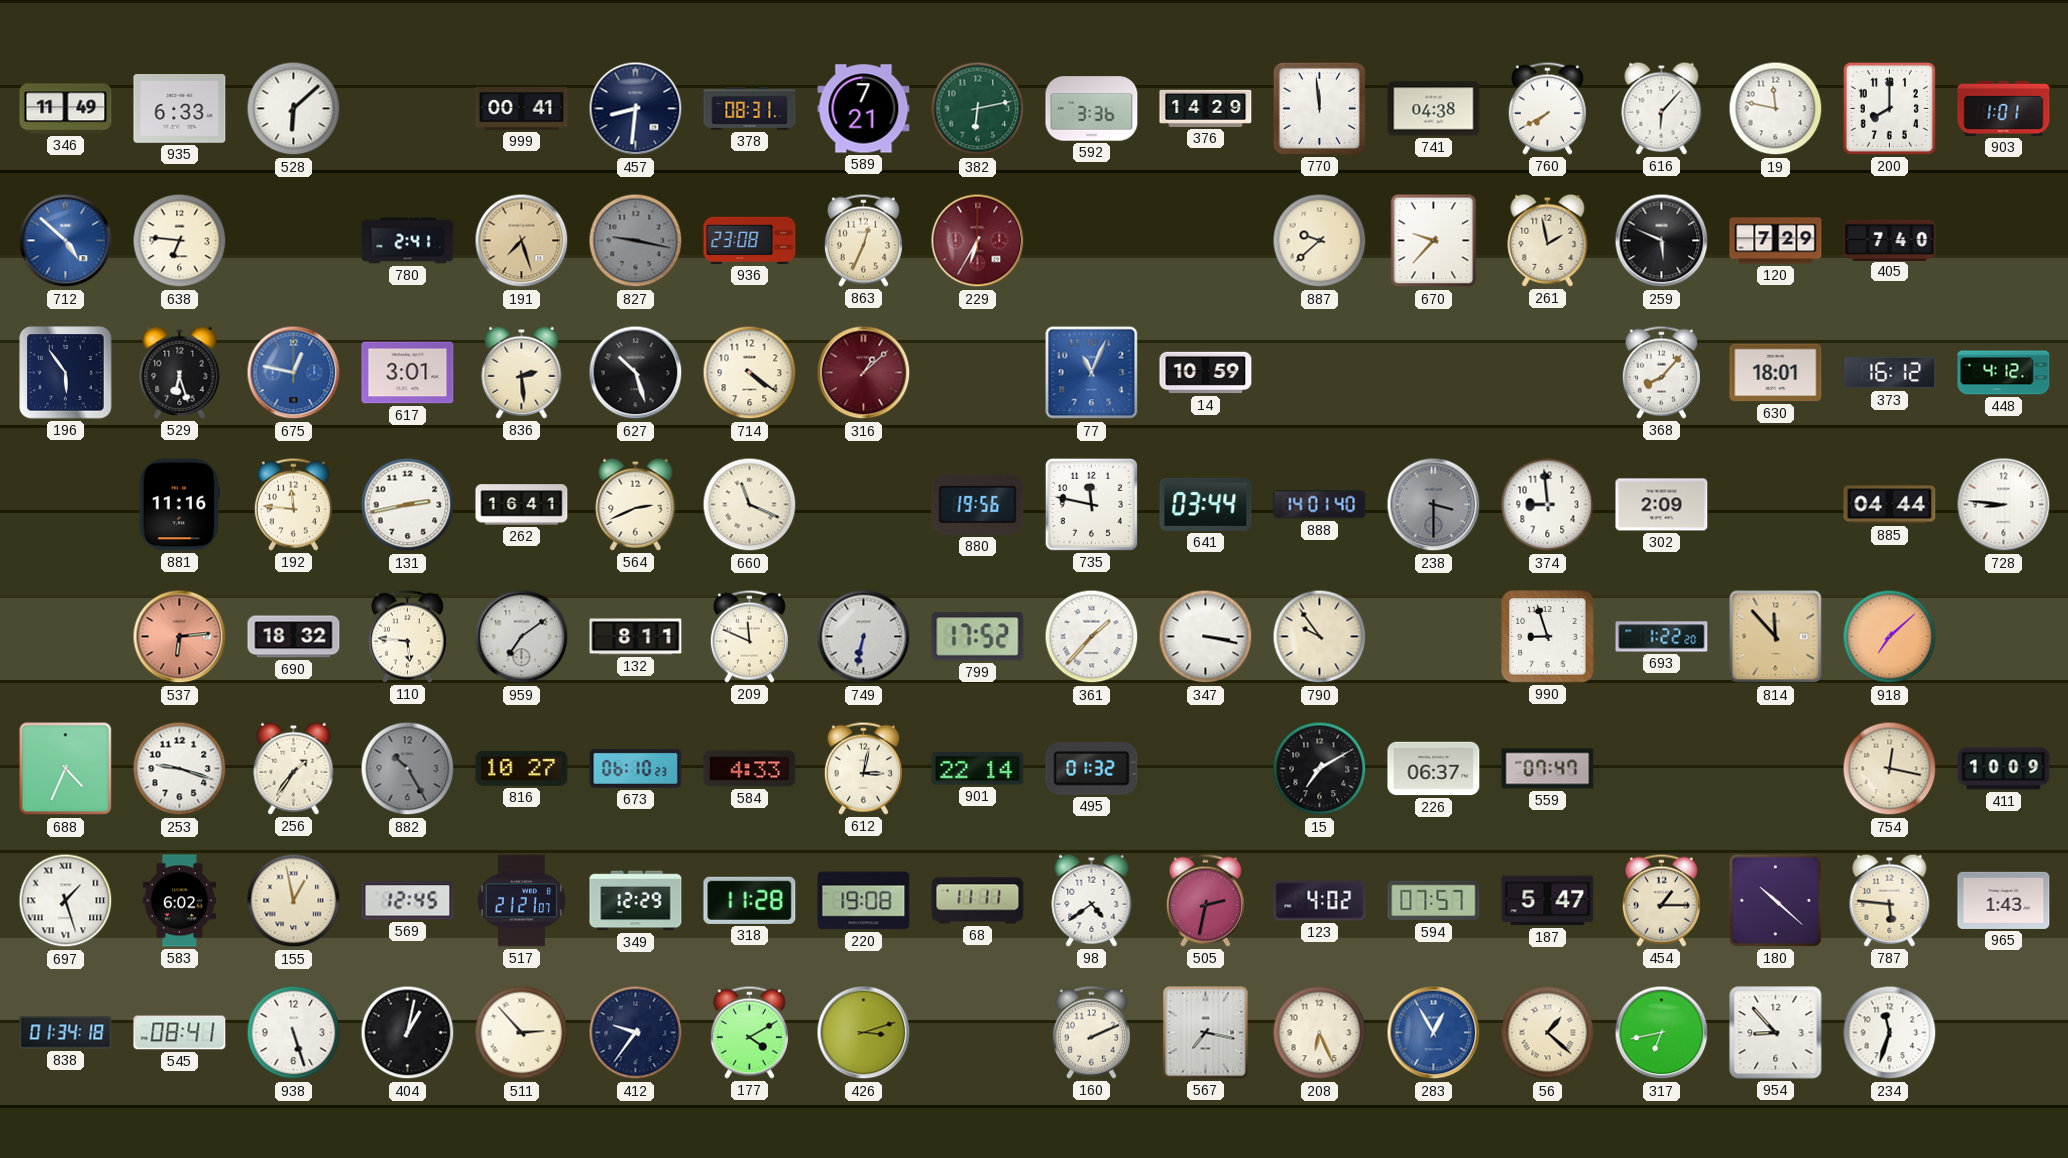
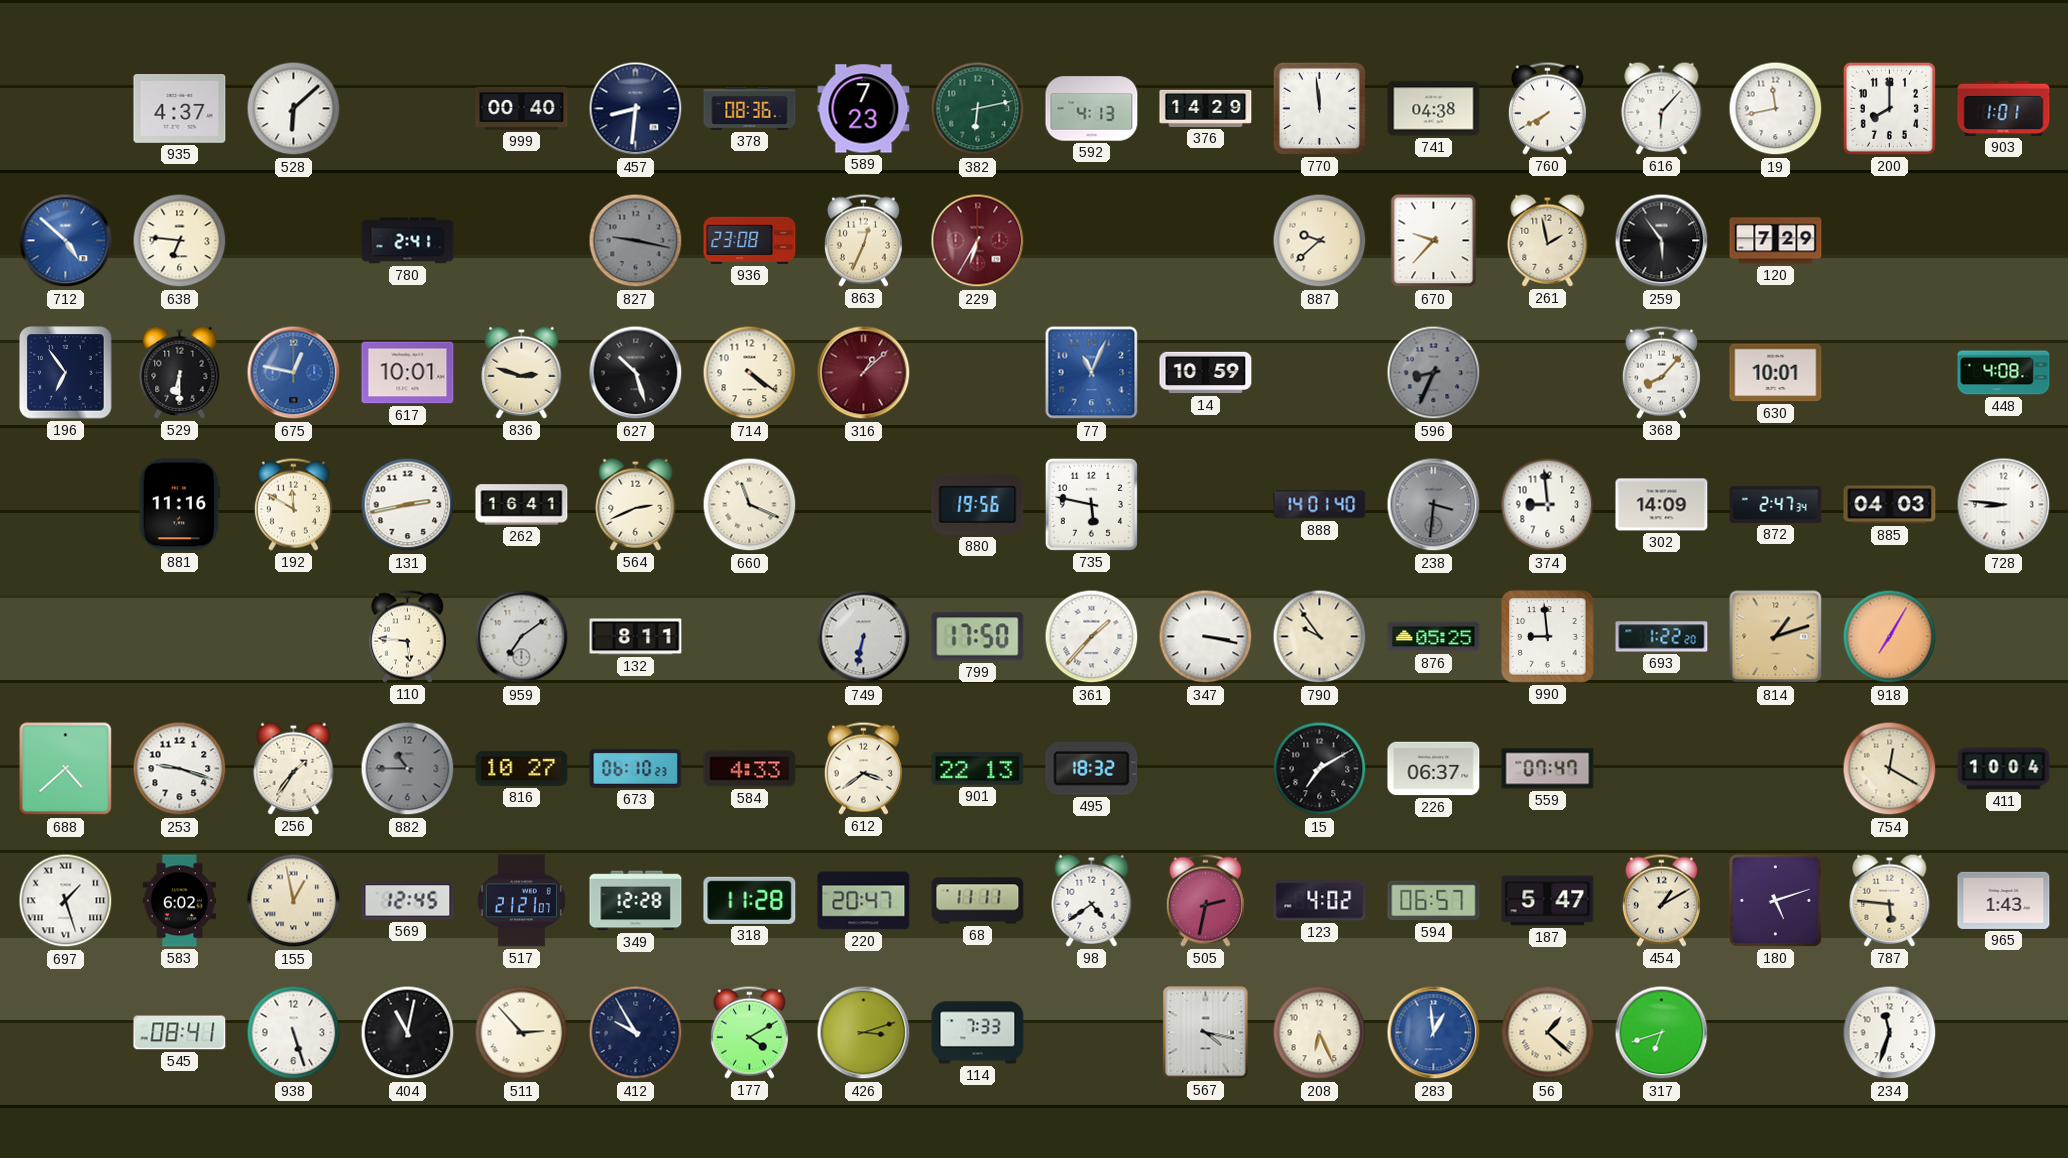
346: 11:49 -> none
935: 6:33 -> 4:37
999: 00:41 -> 00:40
378: 08:31 -> 08:36
589: 7:21 -> 7:23
592: 3:36 -> 4:13
19: 11:47 -> 11:43
191: 7:27 -> none
259: 5:49 -> 5:54
405: 7:40 -> none
196: 5:54 -> 6:54
529: 6:27 -> 6:30
617: 3:01 -> 10:01
836: 2:29 -> 2:48
596: none -> 8:34
630: 18:01 -> 10:01
373: 16:12 -> none
448: 4:12 -> 4:08
192: 11:46 -> 11:50
735: 11:47 -> 5:47
641: 03:44 -> none
238: 3:30 -> 3:31
302: 2:09 -> 14:09
872: none -> 2:47
885: 04:44 -> 04:03
537: 6:14 -> none
690: 18:32 -> none
209: 11:49 -> none
799: 17:52 -> 17:50
876: none -> 05:25
990: 8:57 -> 8:59
814: 11:53 -> 1:12
918: 7:08 -> 7:05
688: 4:34 -> 4:38
882: 10:25 -> 10:45
612: 3:02 -> 3:39
901: 22:14 -> 22:13
495: 01:32 -> 18:32
754: 12:17 -> 12:20
411: 10:09 -> 10:04
349: 12:29 -> 12:28
220: 19:08 -> 20:47
594: 07:57 -> 06:57
454: 1:15 -> 1:10
180: 10:22 -> 5:12
838: 01:34 -> none
404: 1:02 -> 11:02
412: 9:36 -> 9:55
114: none -> 7:33
160: 2:11 -> none
567: 7:17 -> 4:17
283: 12:55 -> 12:59
317: 6:43 -> 6:42
954: 8:53 -> none
